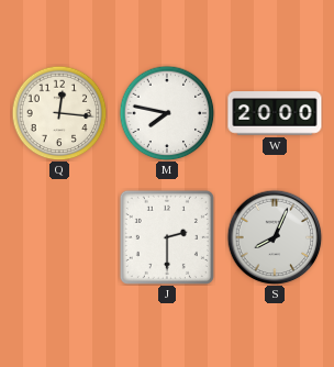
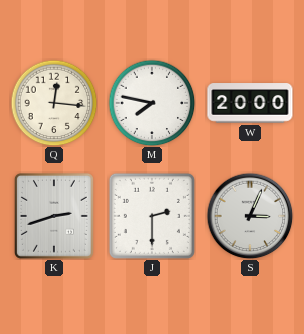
K: none -> 2:42
S: 8:04 -> 3:04
